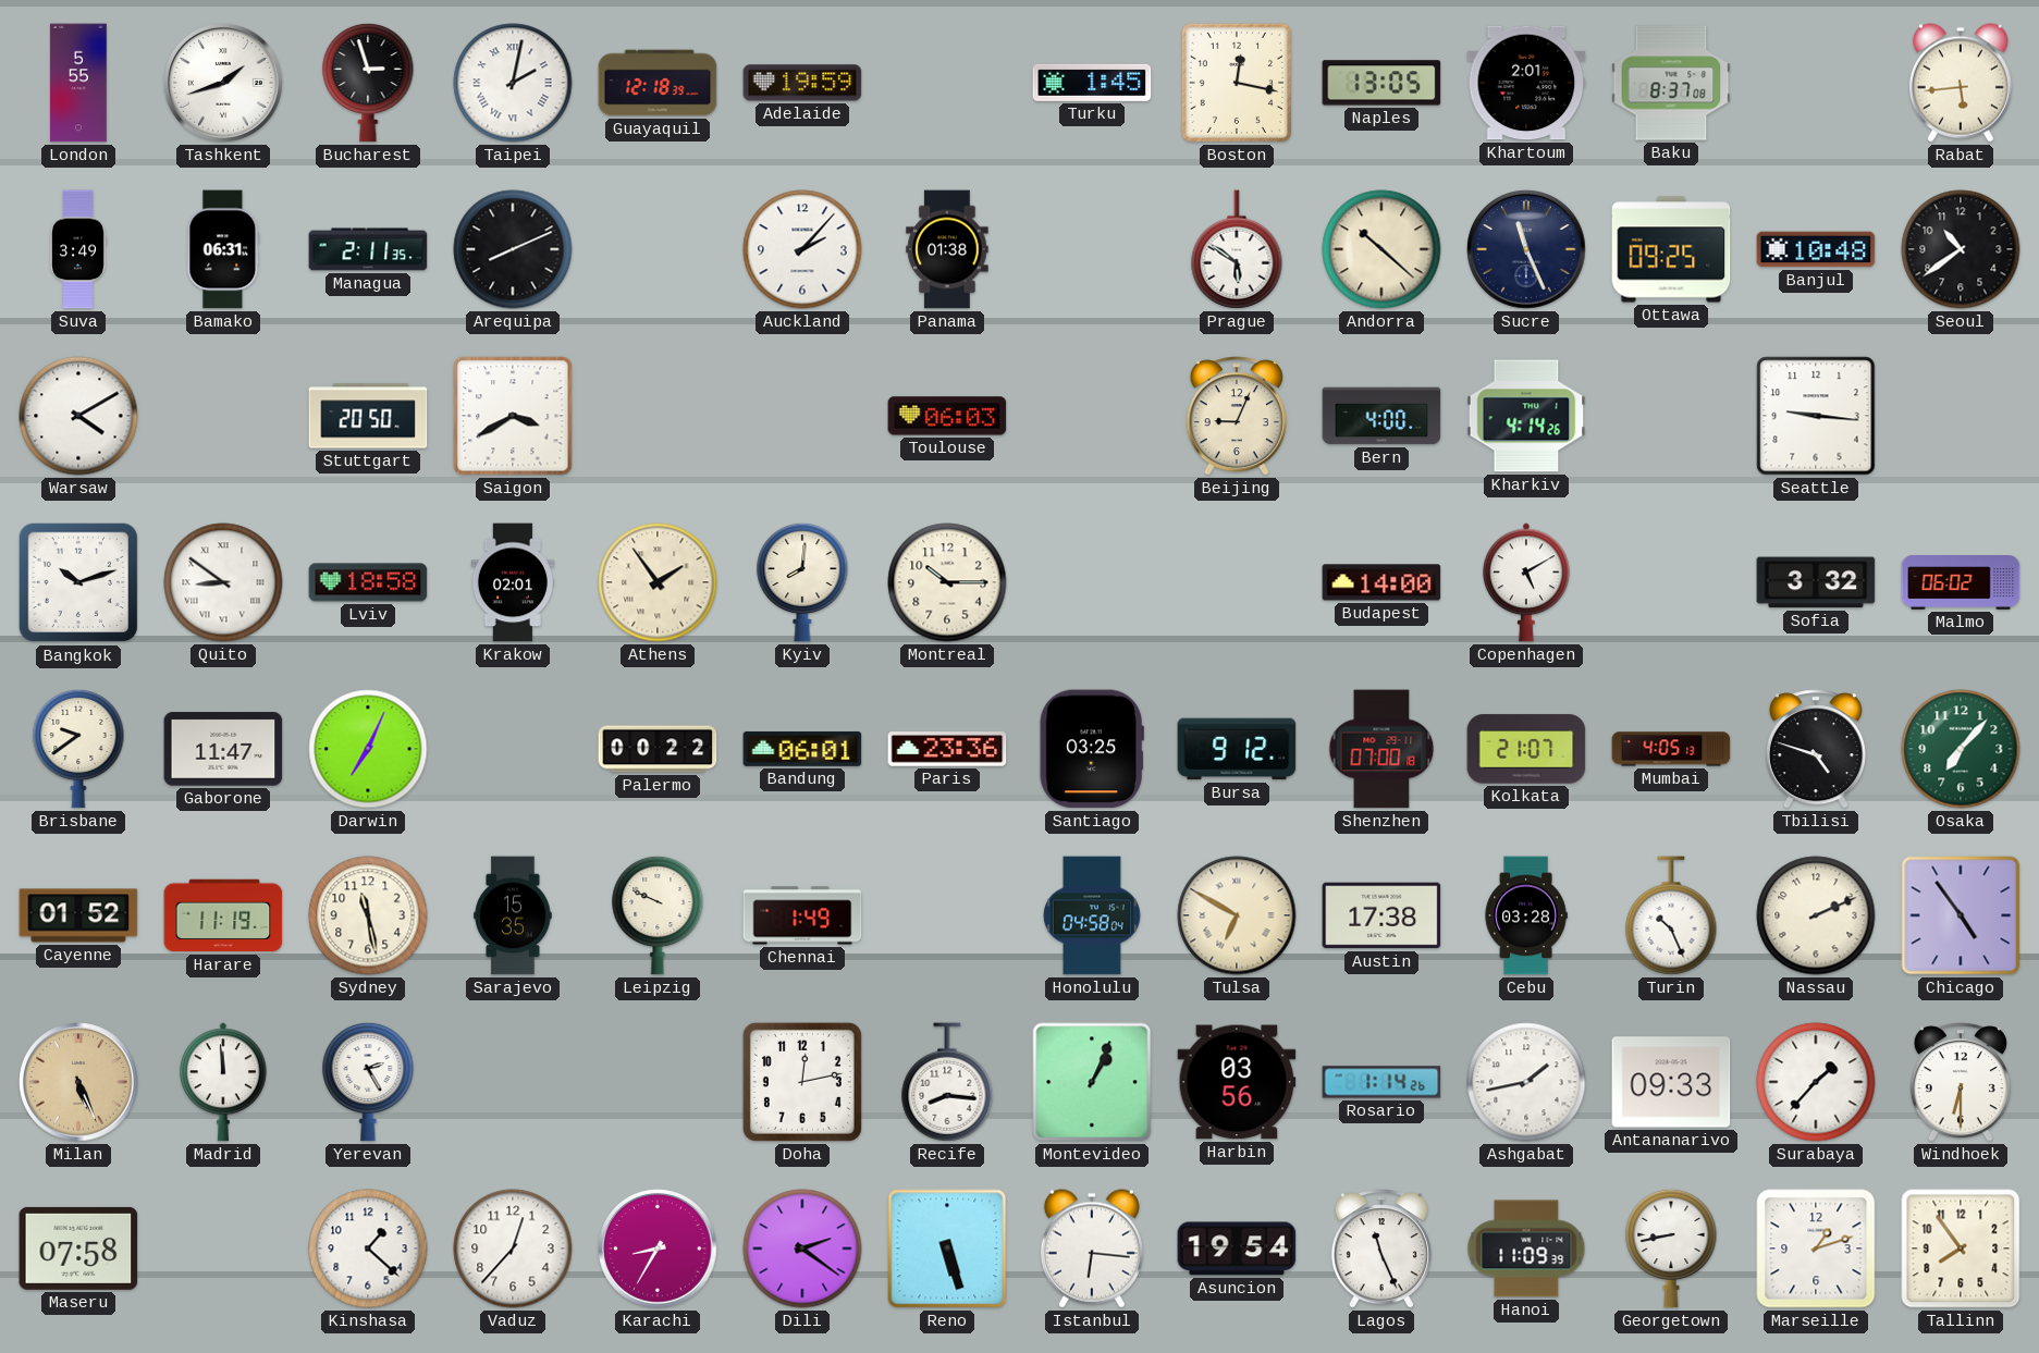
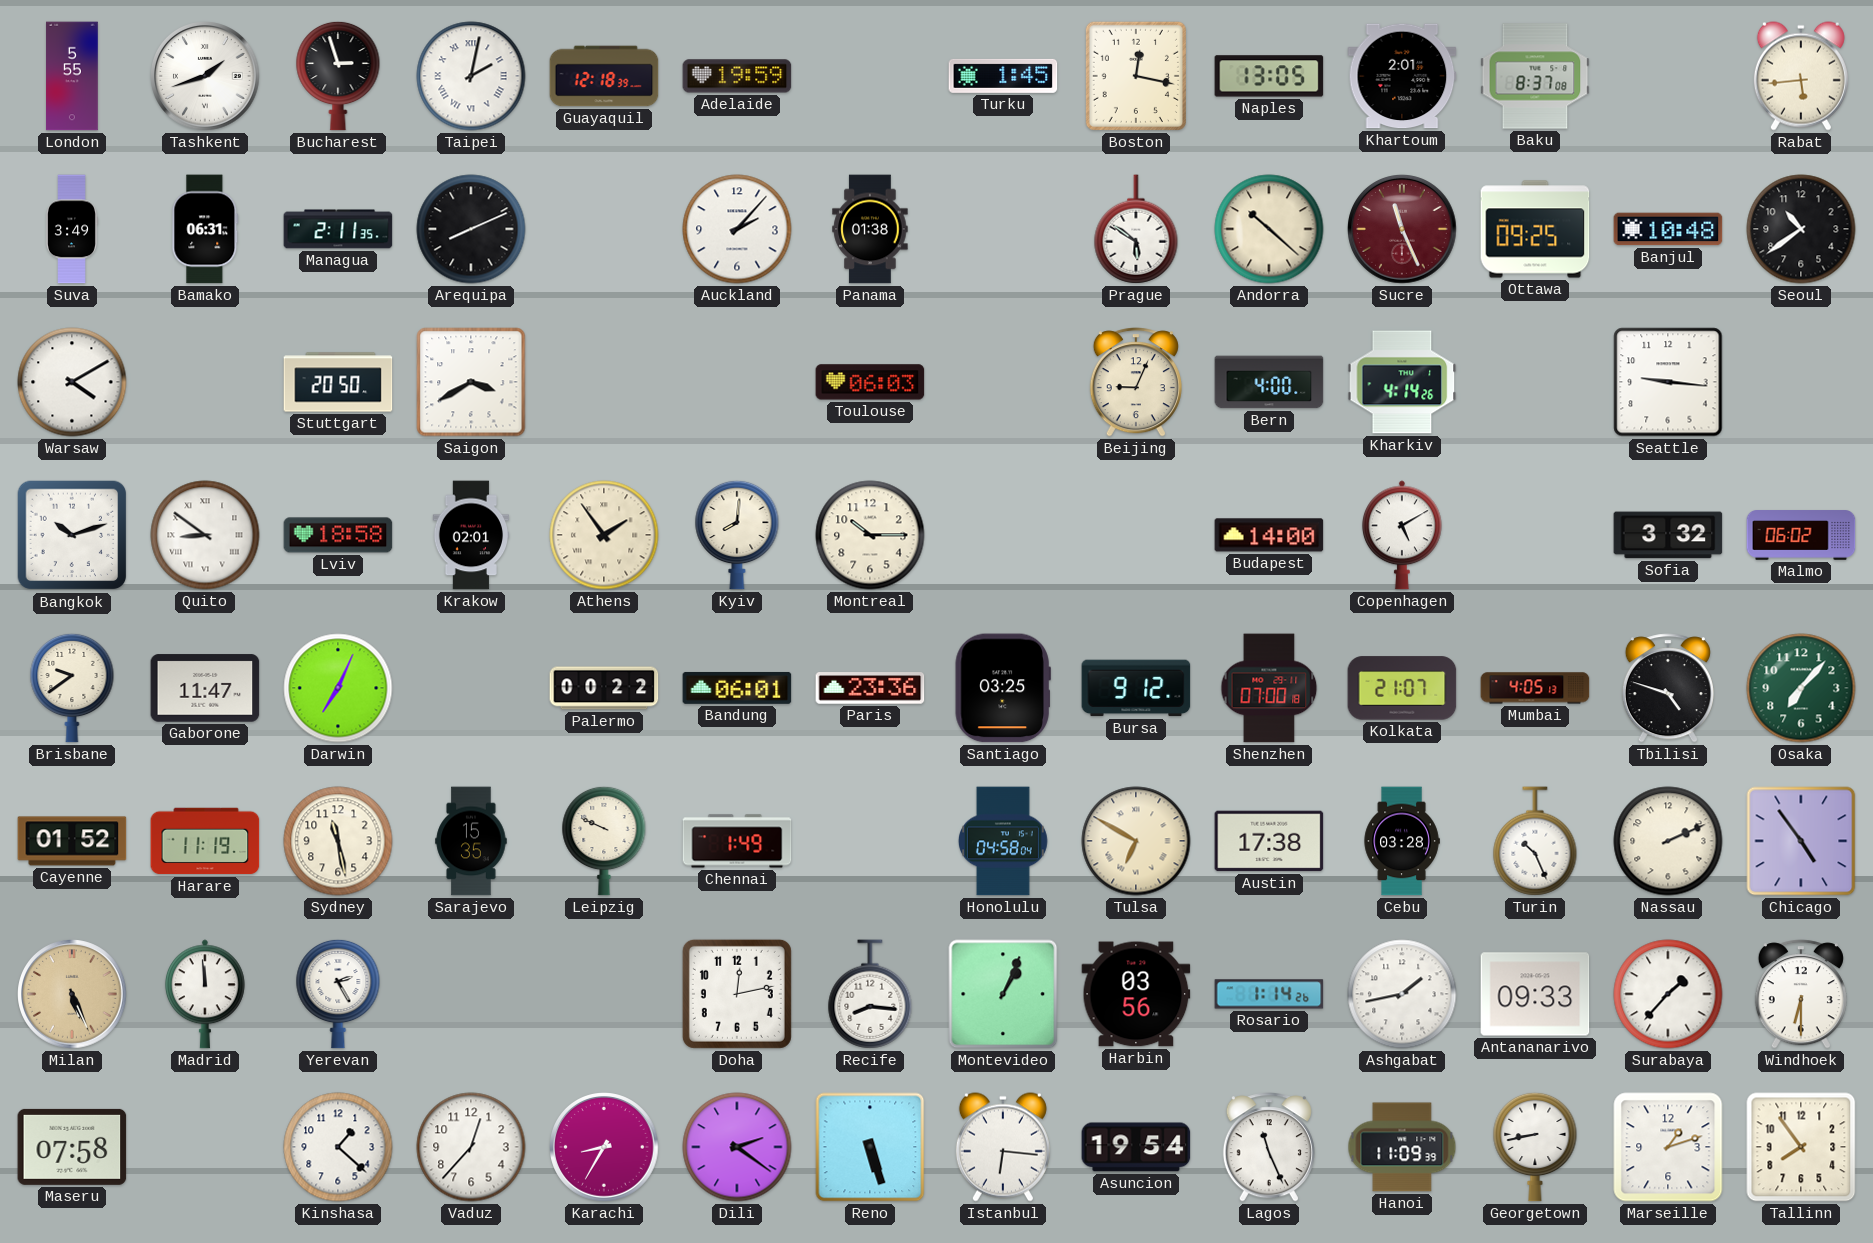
Sucre dial: navy -> burgundy
